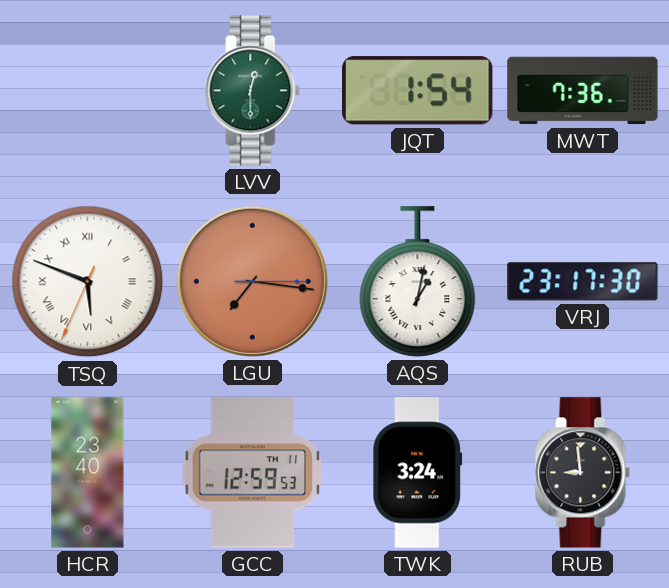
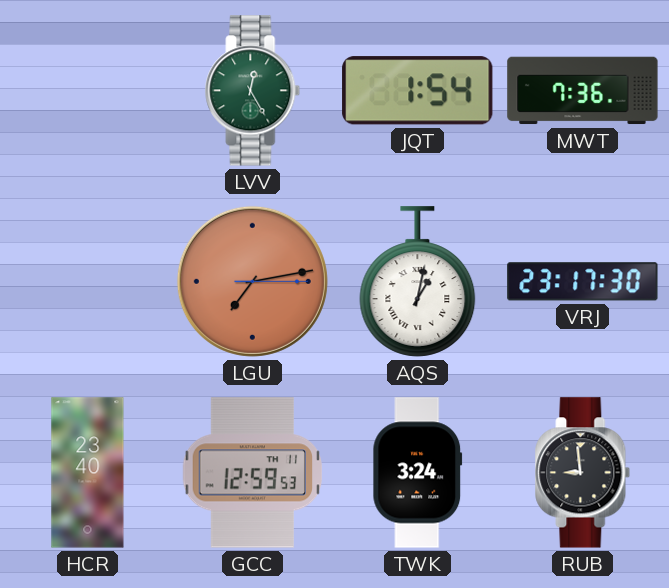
LVV: 12:30 -> 12:25
TSQ: 5:48 -> none
LGU: 7:16 -> 7:13
